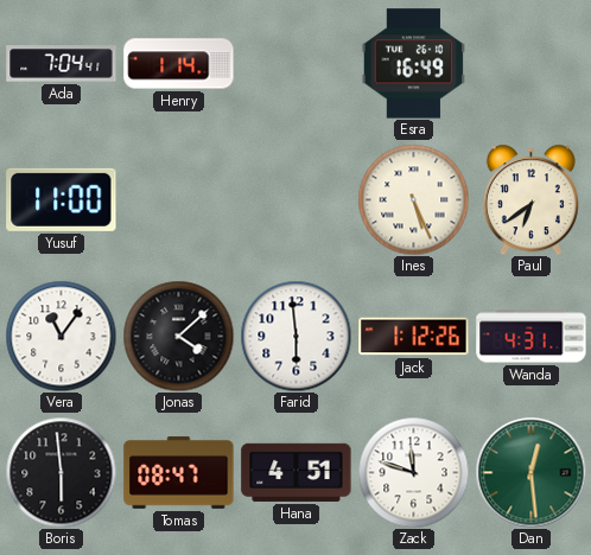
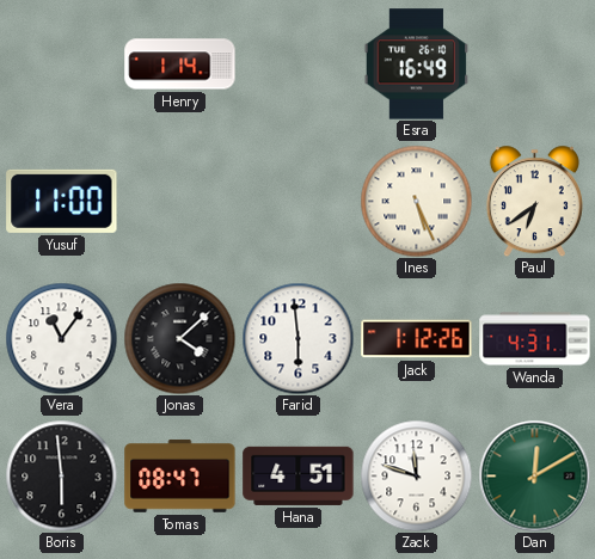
Ada: 7:04 -> none
Dan: 12:29 -> 12:10
